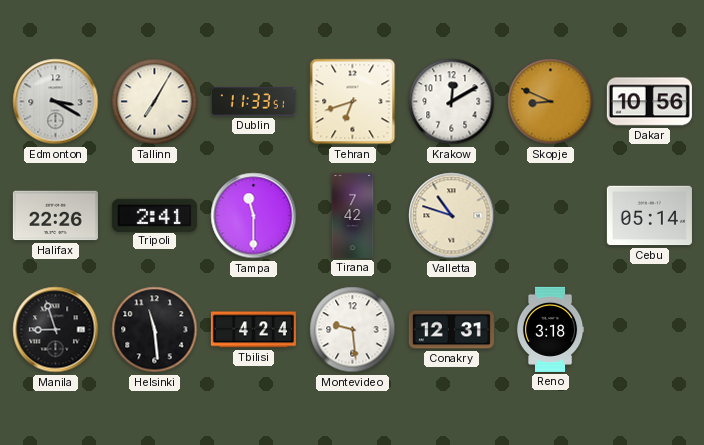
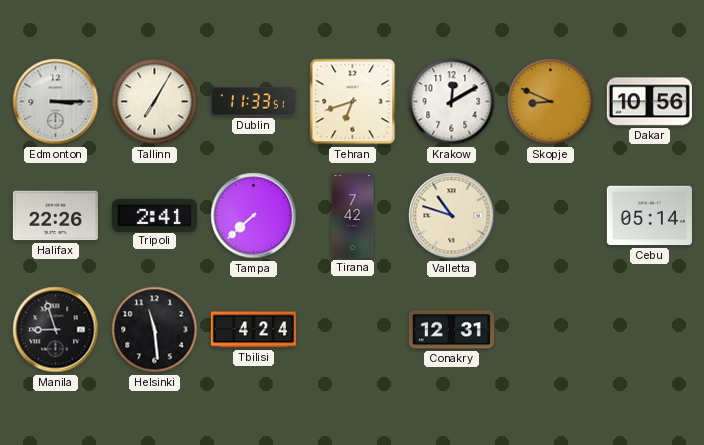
Edmonton: 3:20 -> 3:15
Tampa: 11:30 -> 7:38
Montevideo: 9:29 -> none
Reno: 3:18 -> none
